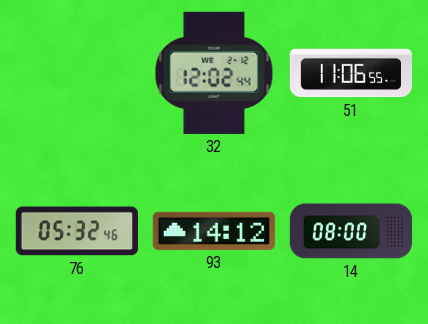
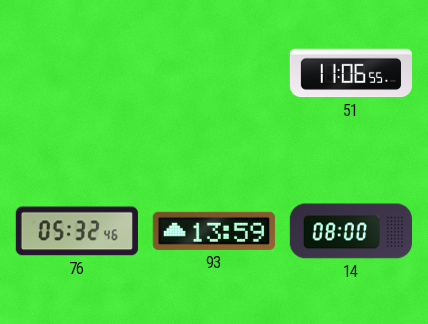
32: 12:02 -> none
93: 14:12 -> 13:59
